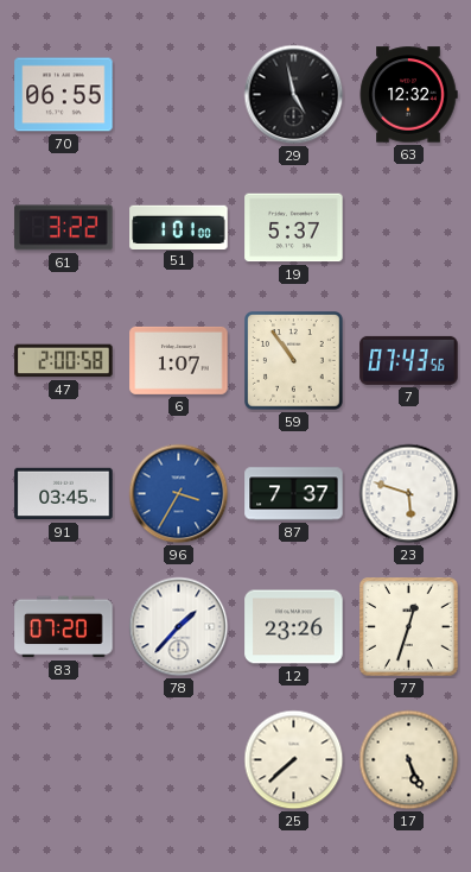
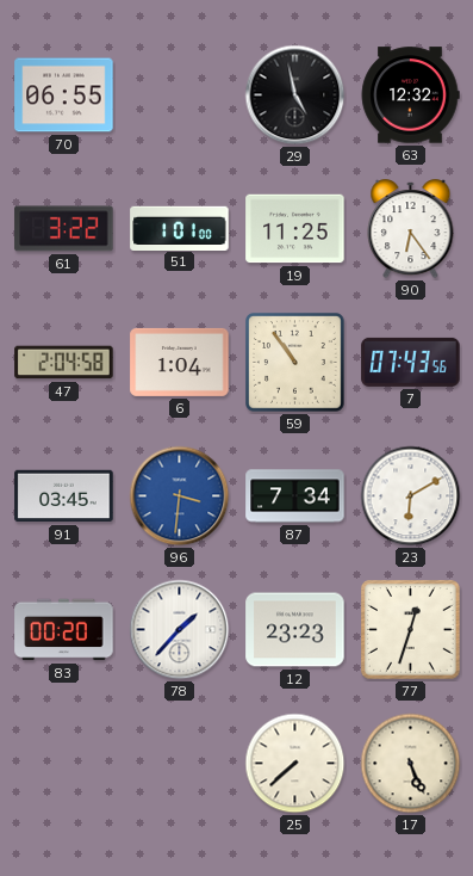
19: 5:37 -> 11:25
90: none -> 6:24
47: 2:00 -> 2:04
6: 1:07 -> 1:04
96: 3:35 -> 3:31
87: 7:37 -> 7:34
23: 5:48 -> 6:10
83: 07:20 -> 00:20
12: 23:26 -> 23:23
